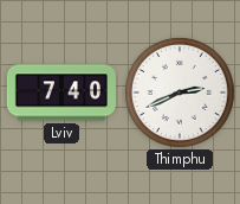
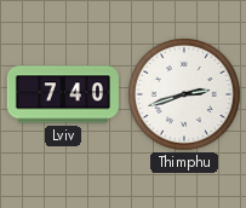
Thimphu: 2:41 -> 2:42
